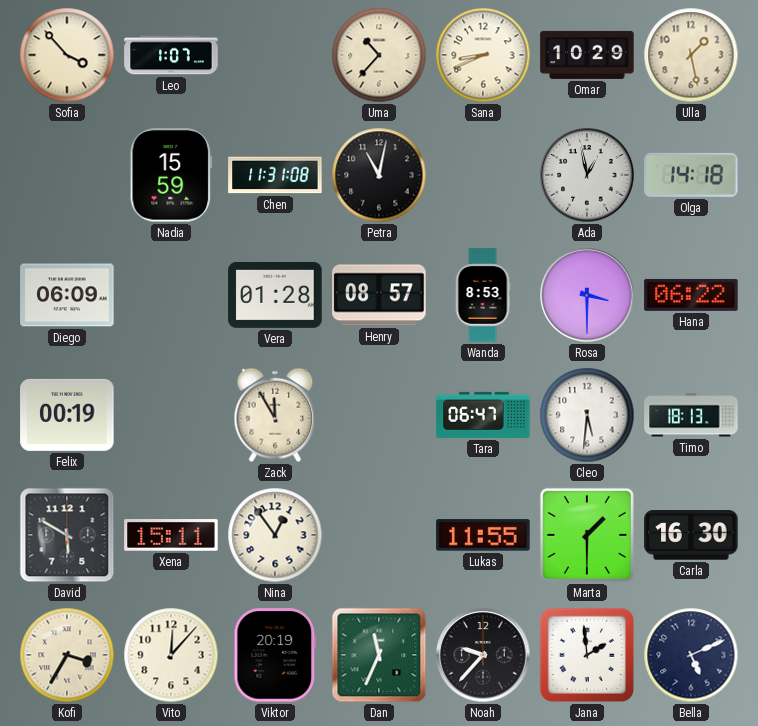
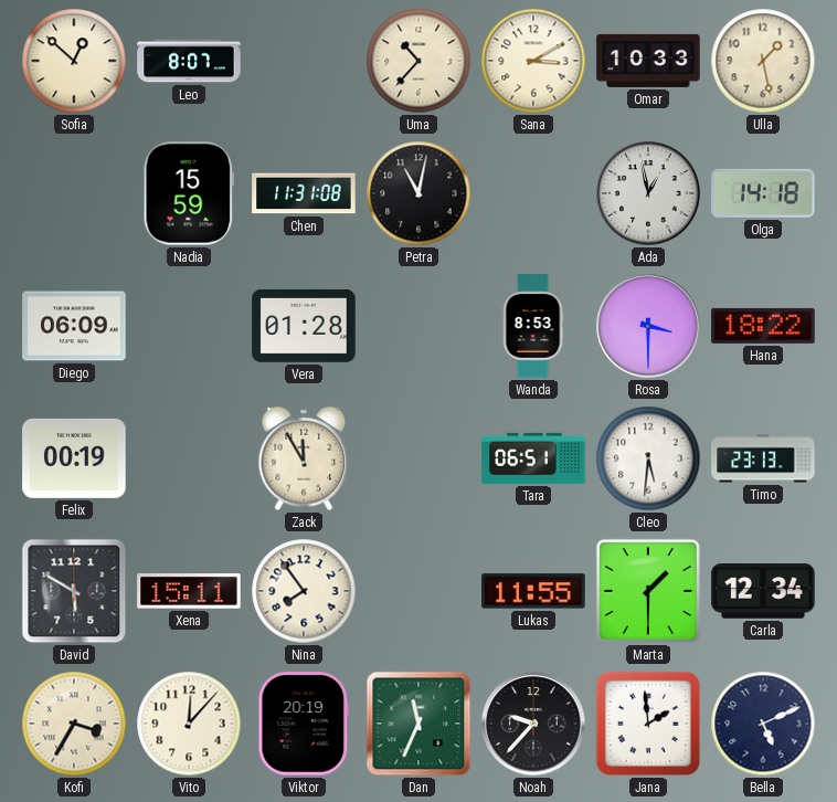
Sofia: 3:53 -> 12:52
Leo: 1:07 -> 8:07
Sana: 8:41 -> 3:10
Omar: 10:29 -> 10:33
Henry: 08:57 -> none
Hana: 06:22 -> 18:22
Tara: 06:47 -> 06:51
Timo: 18:13 -> 23:13
Nina: 12:54 -> 7:54
Carla: 16:30 -> 12:34
